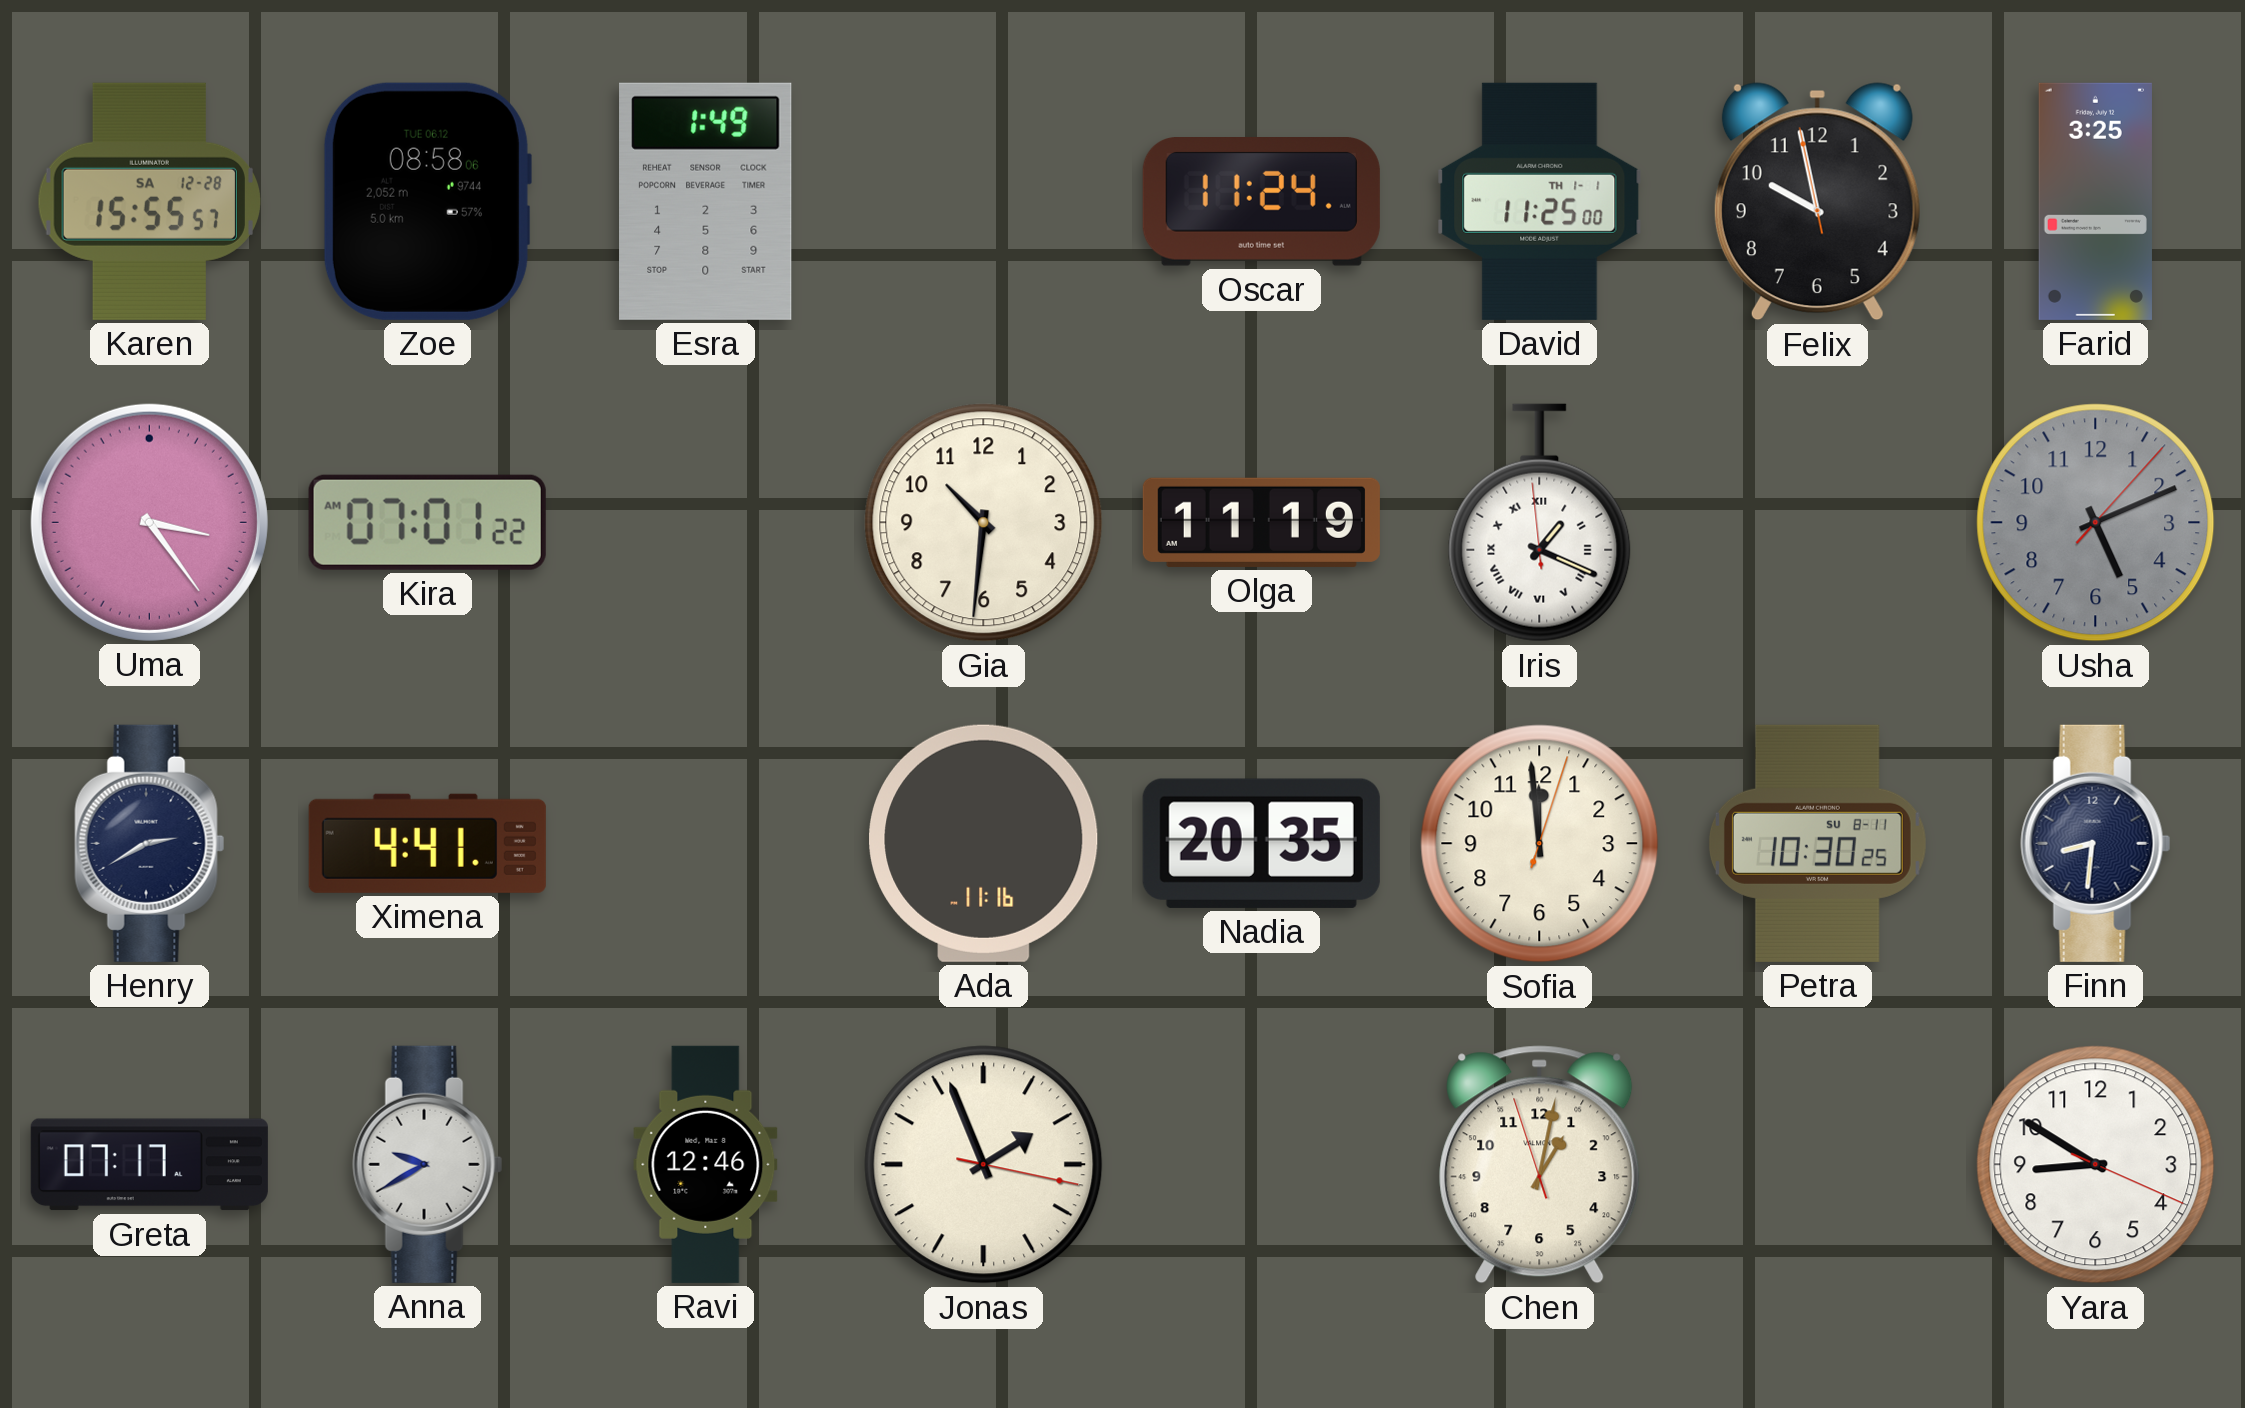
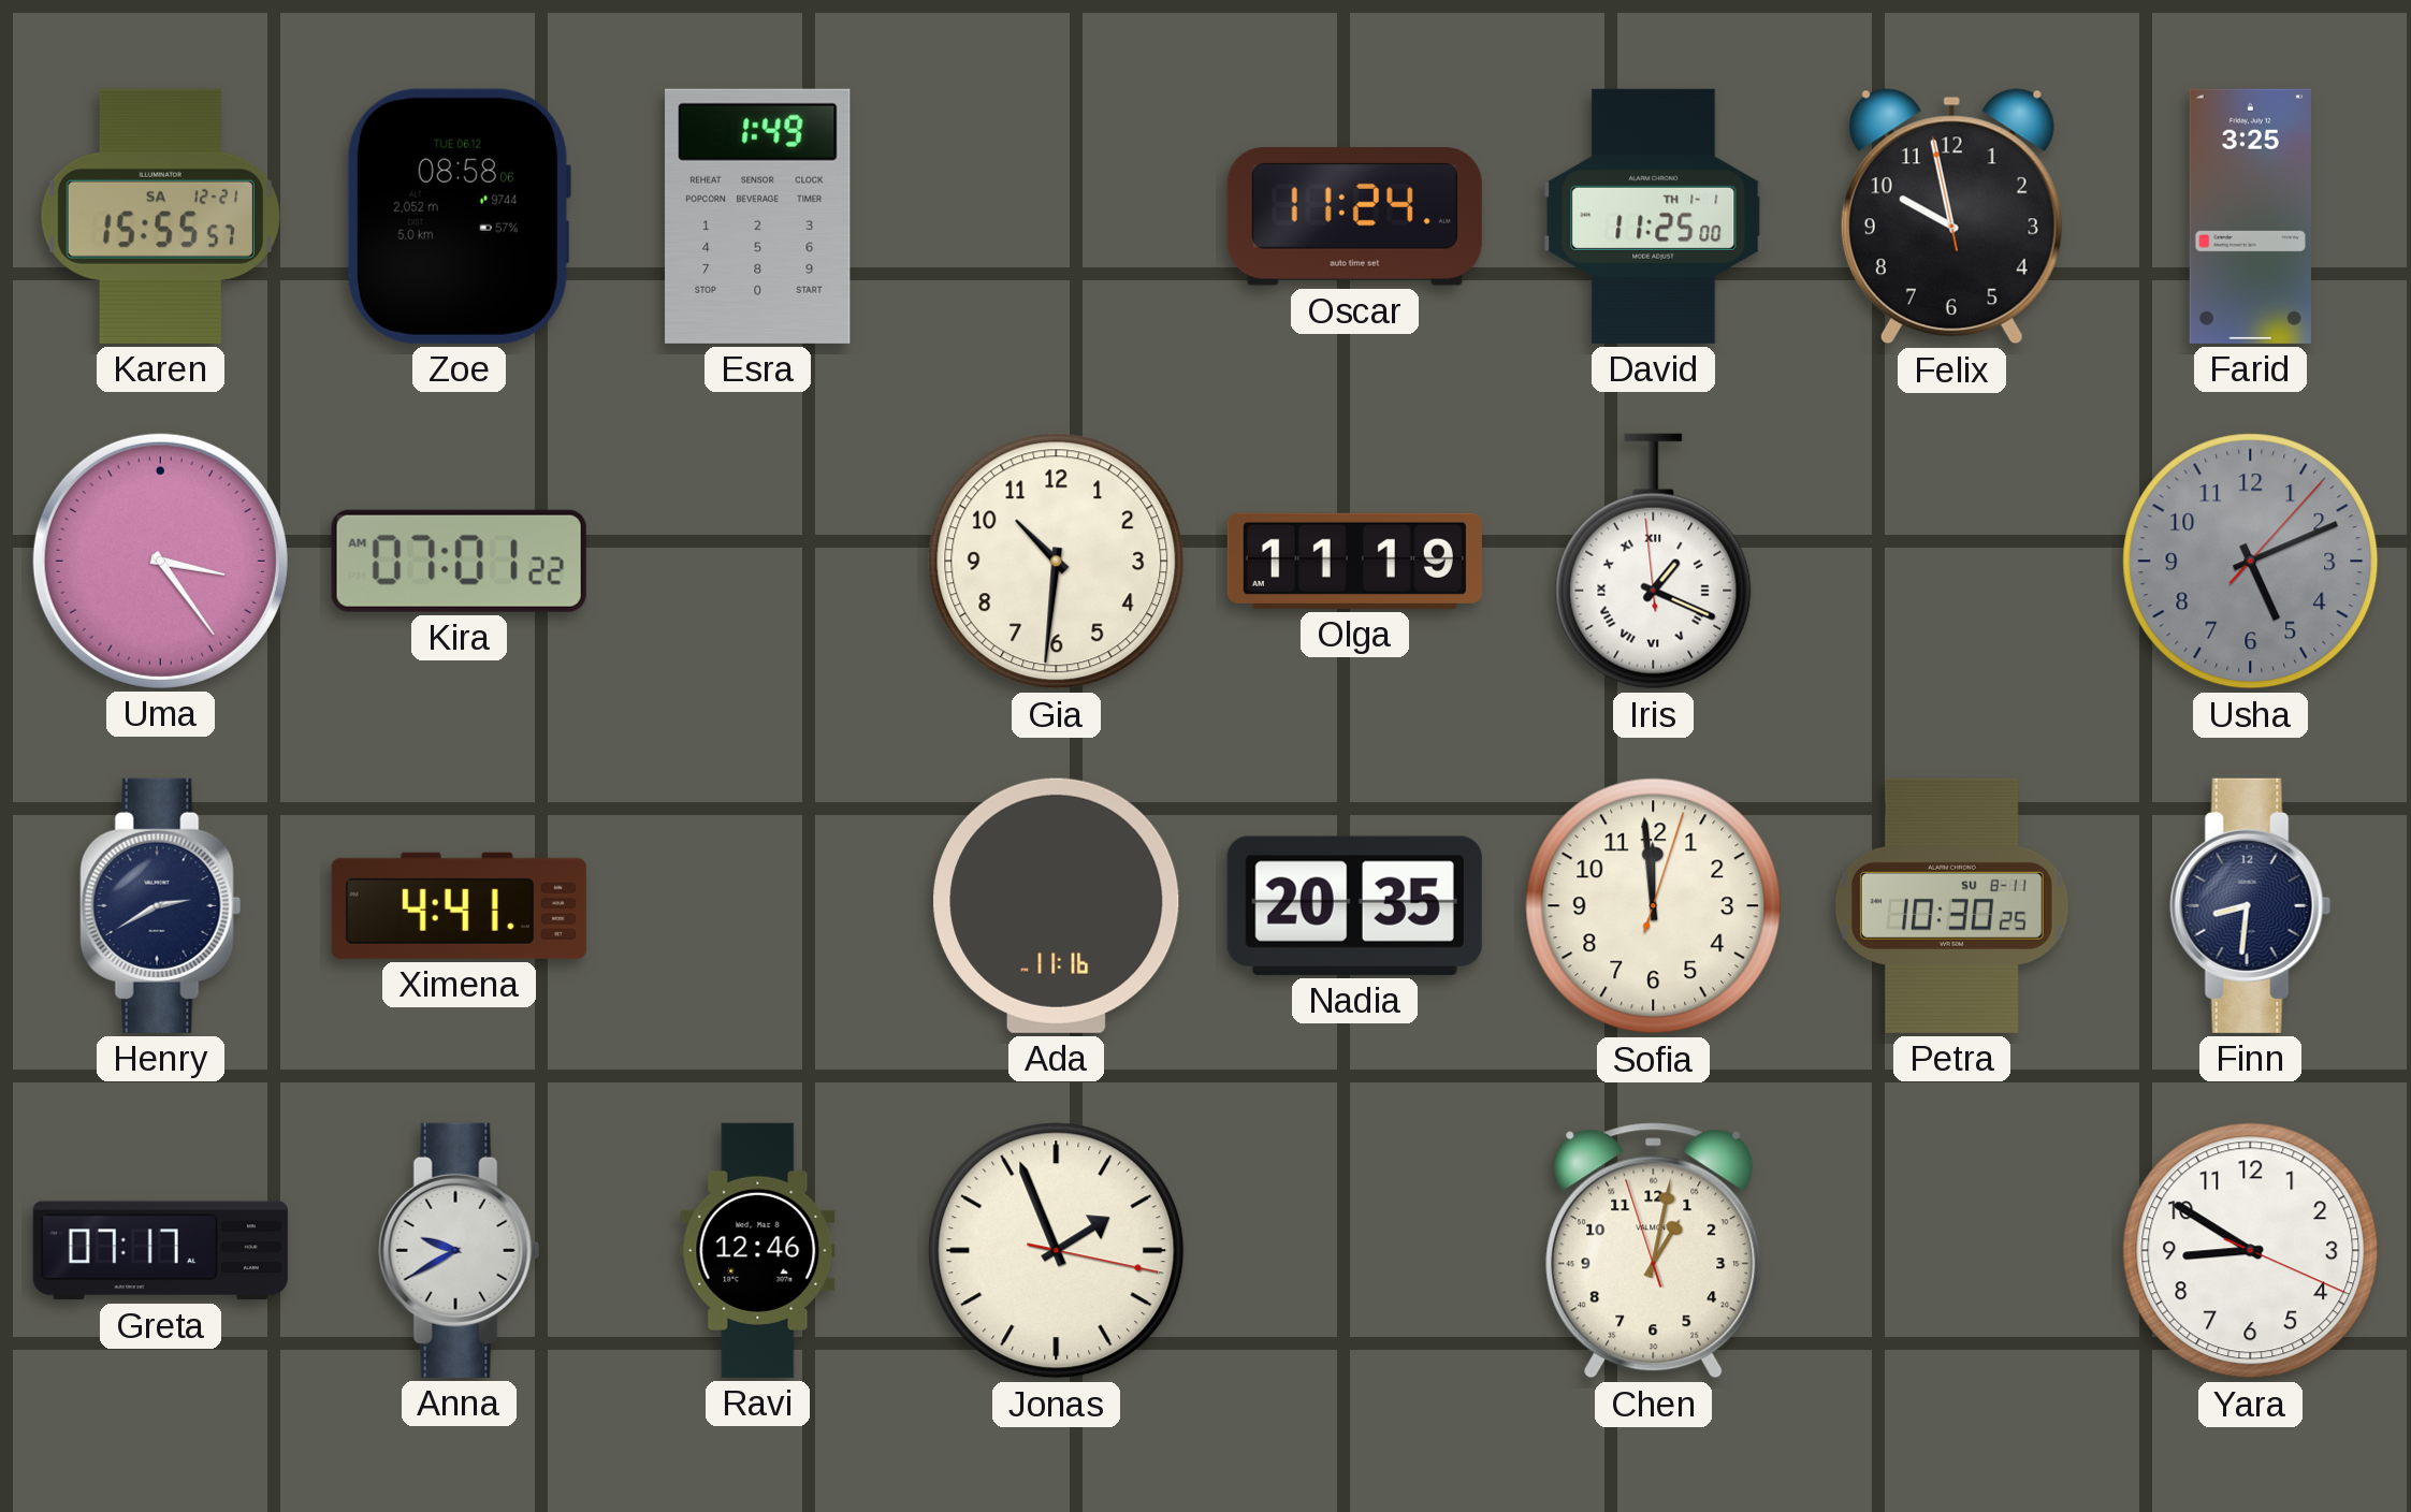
Karen date: SA 12-28 -> SA 12-21
